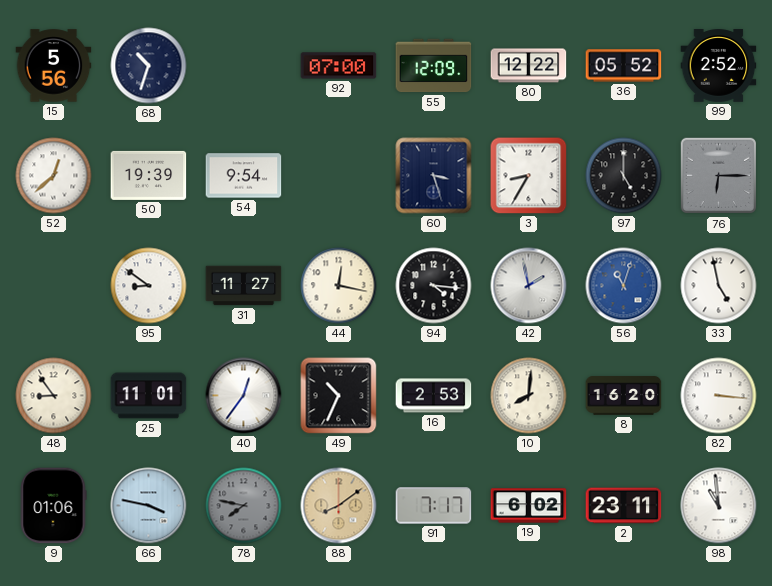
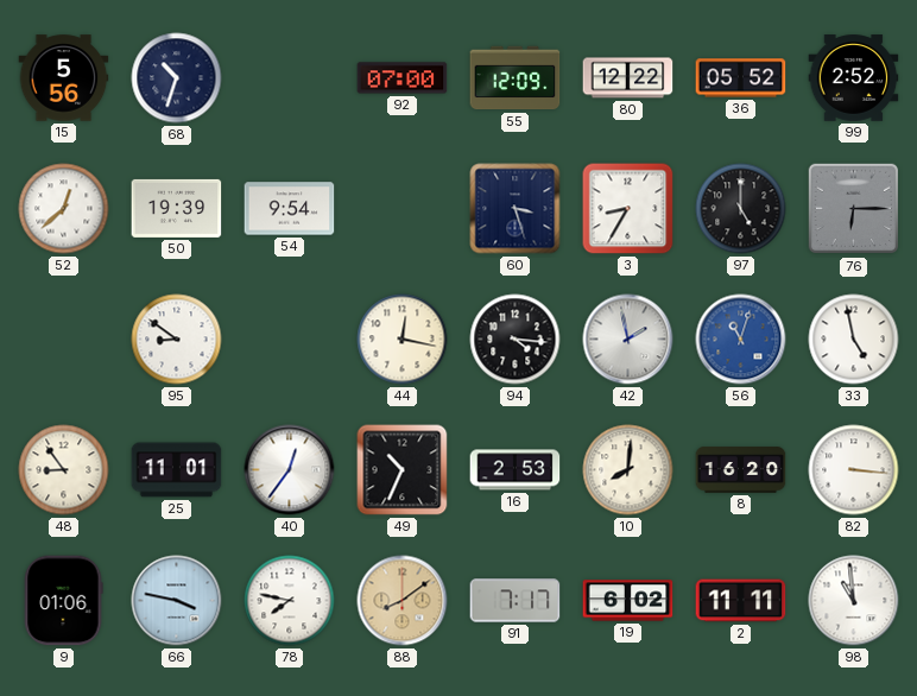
31: 11:27 -> none
78 dial: grey -> white
2: 23:11 -> 11:11
